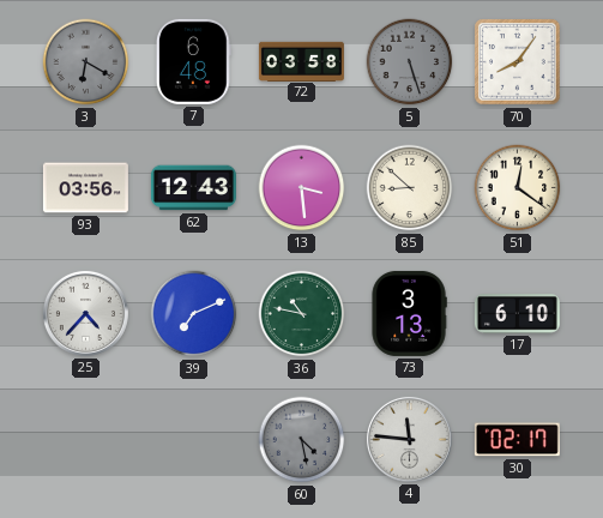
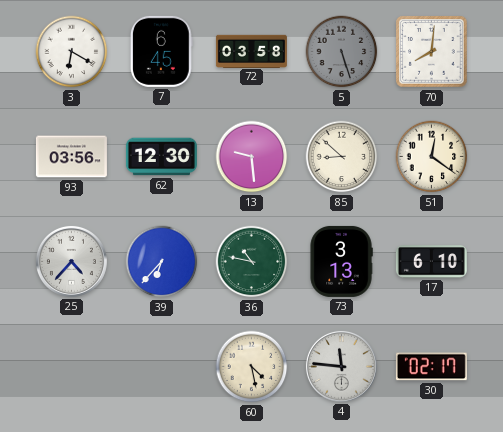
3 dial: grey -> white
7: 6:48 -> 6:45
70: 8:06 -> 8:01
62: 12:43 -> 12:30
13: 3:29 -> 9:29
39: 7:11 -> 6:37
60 dial: grey -> cream
